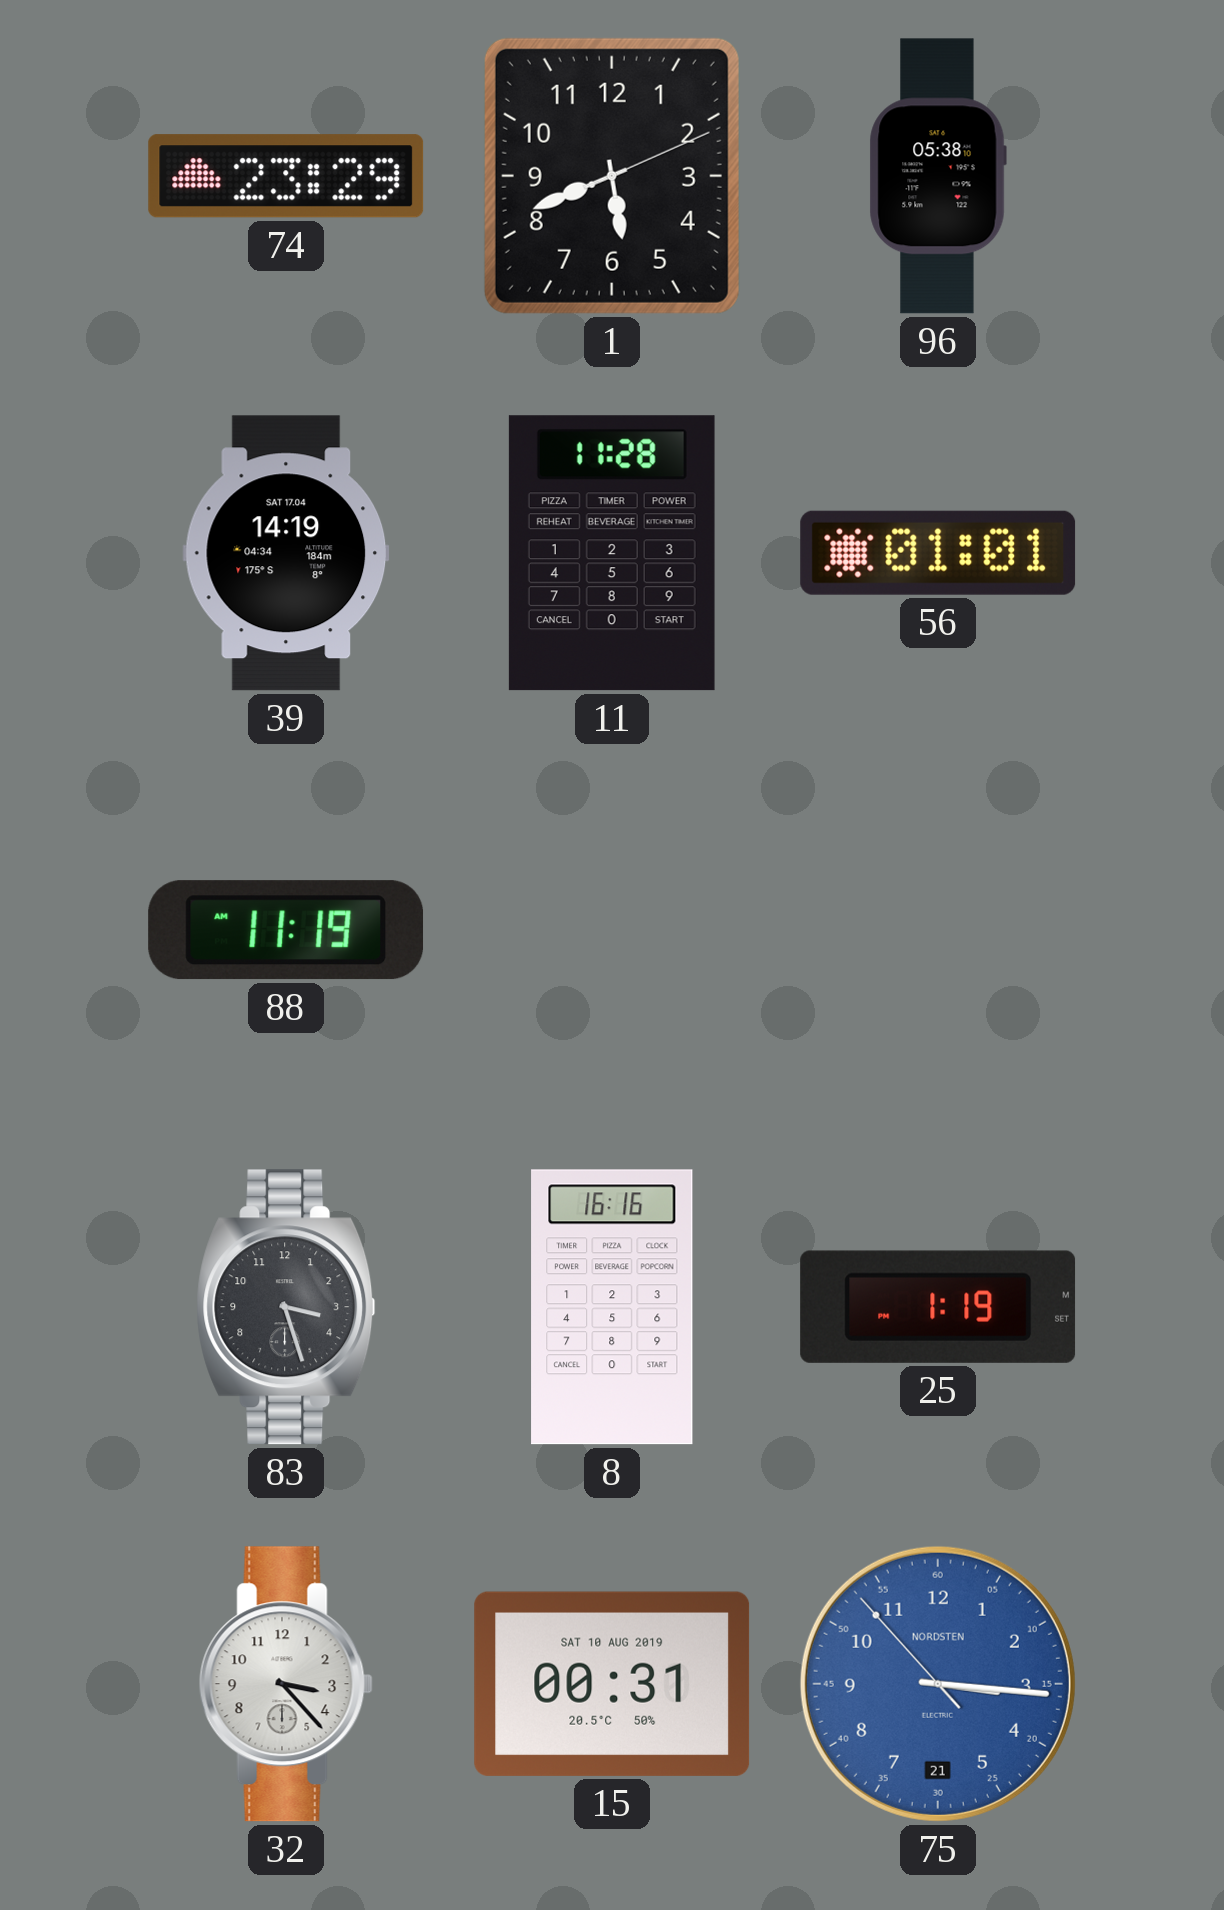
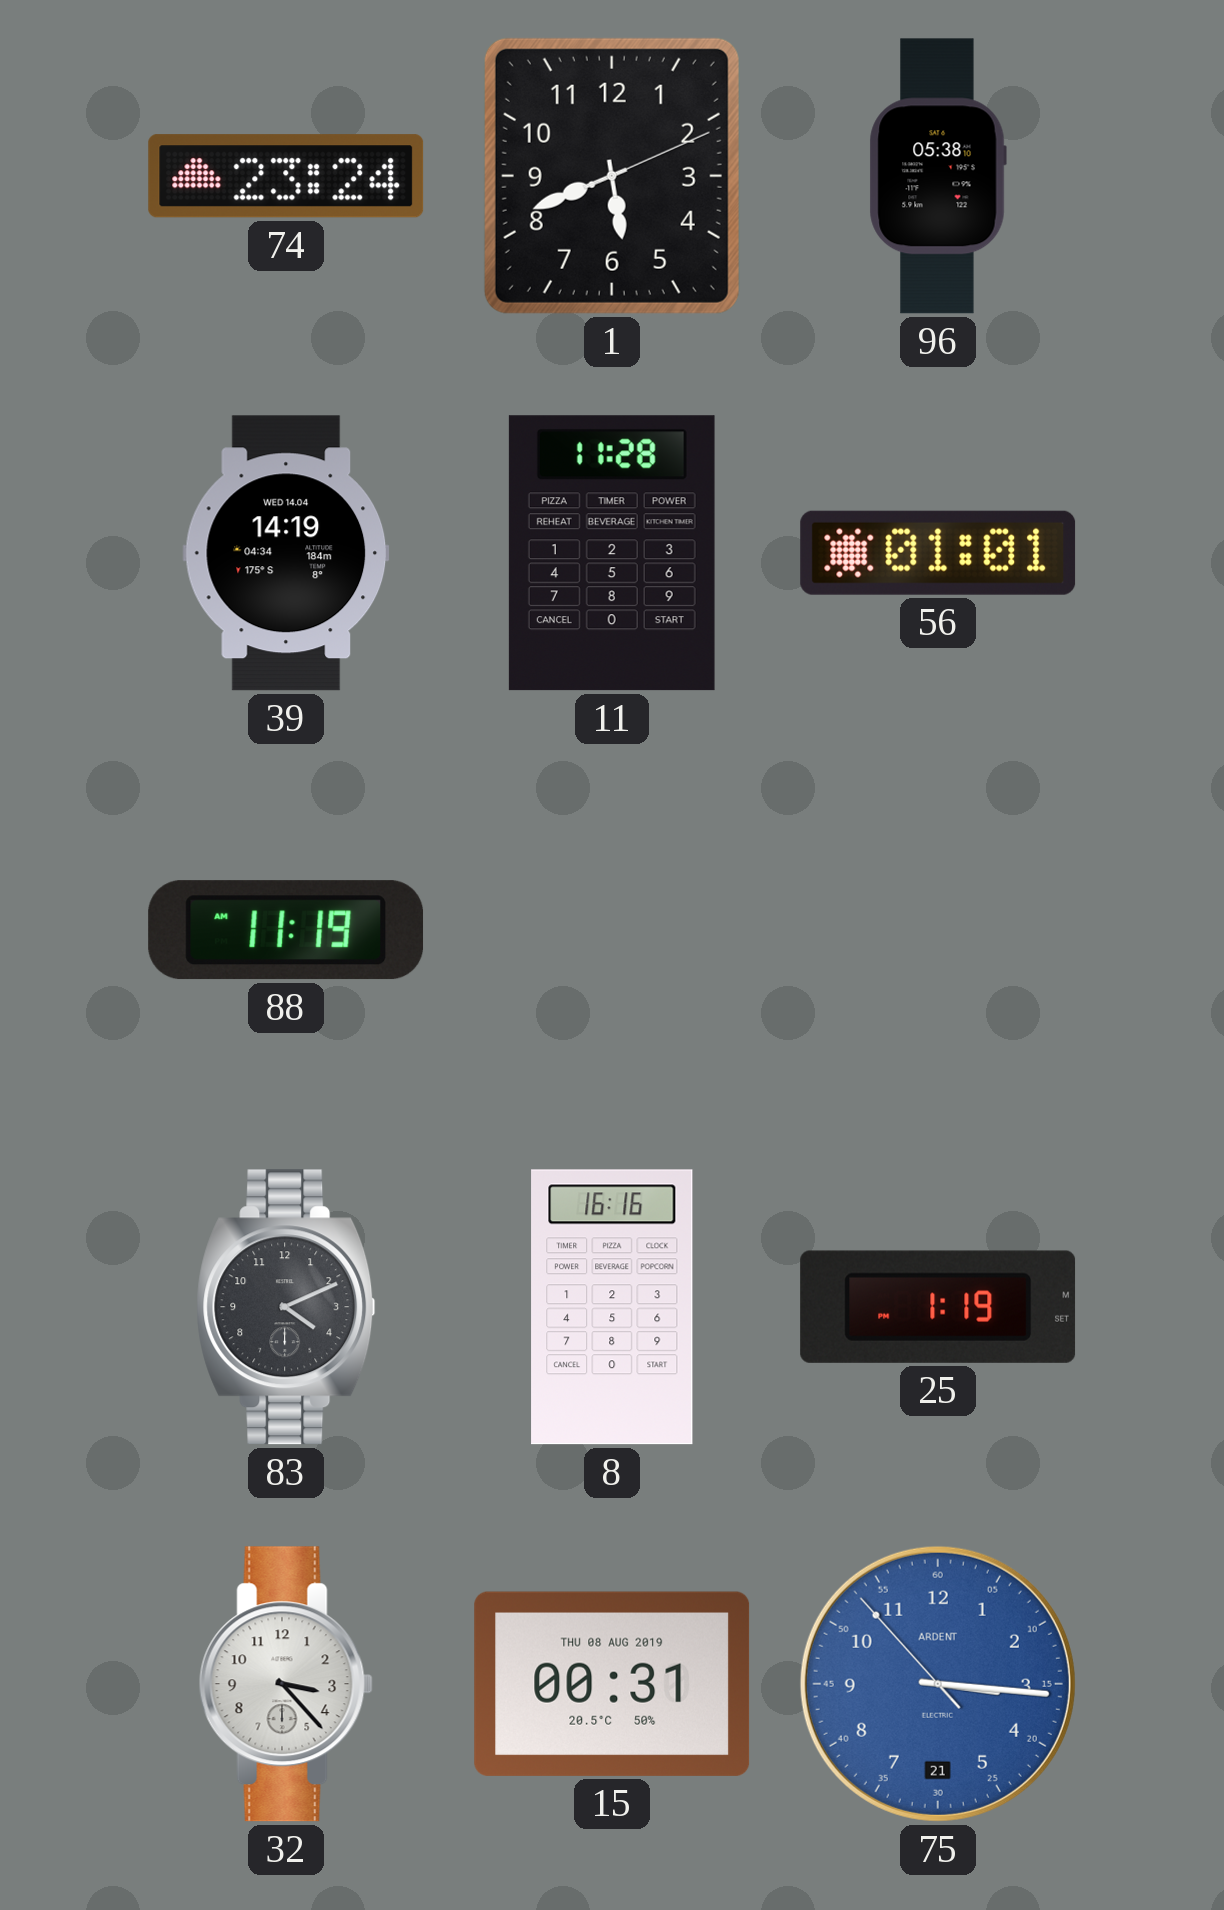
74: 23:29 -> 23:24
39 date: SAT 17.04 -> WED 14.04
83: 3:27 -> 4:11
15 date: SAT 10 AUG 2019 -> THU 08 AUG 2019
75 brand: NORDSTEN -> ARDENT
